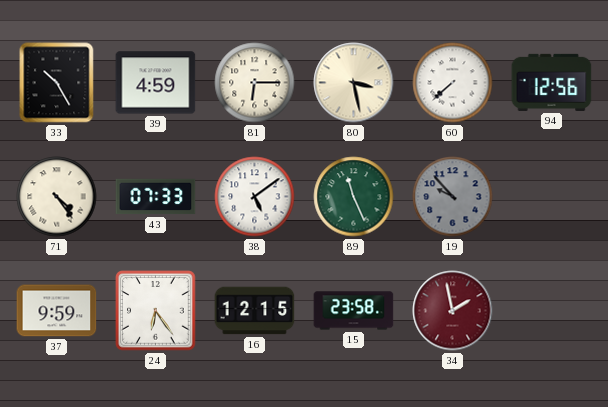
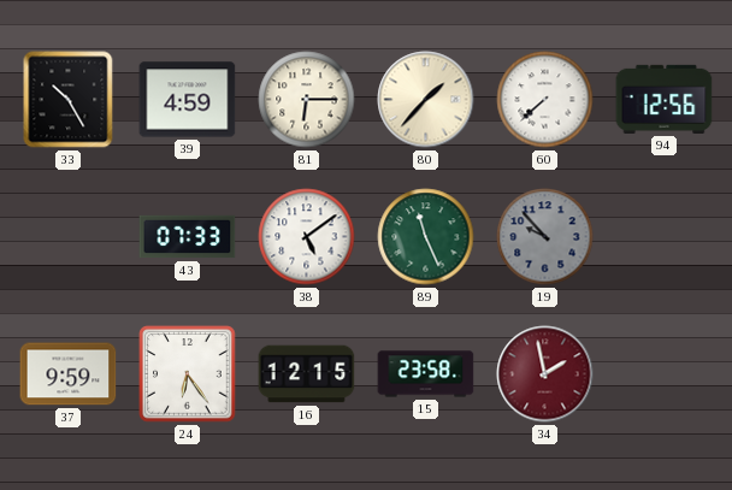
80: 3:28 -> 1:37
71: 4:24 -> none
